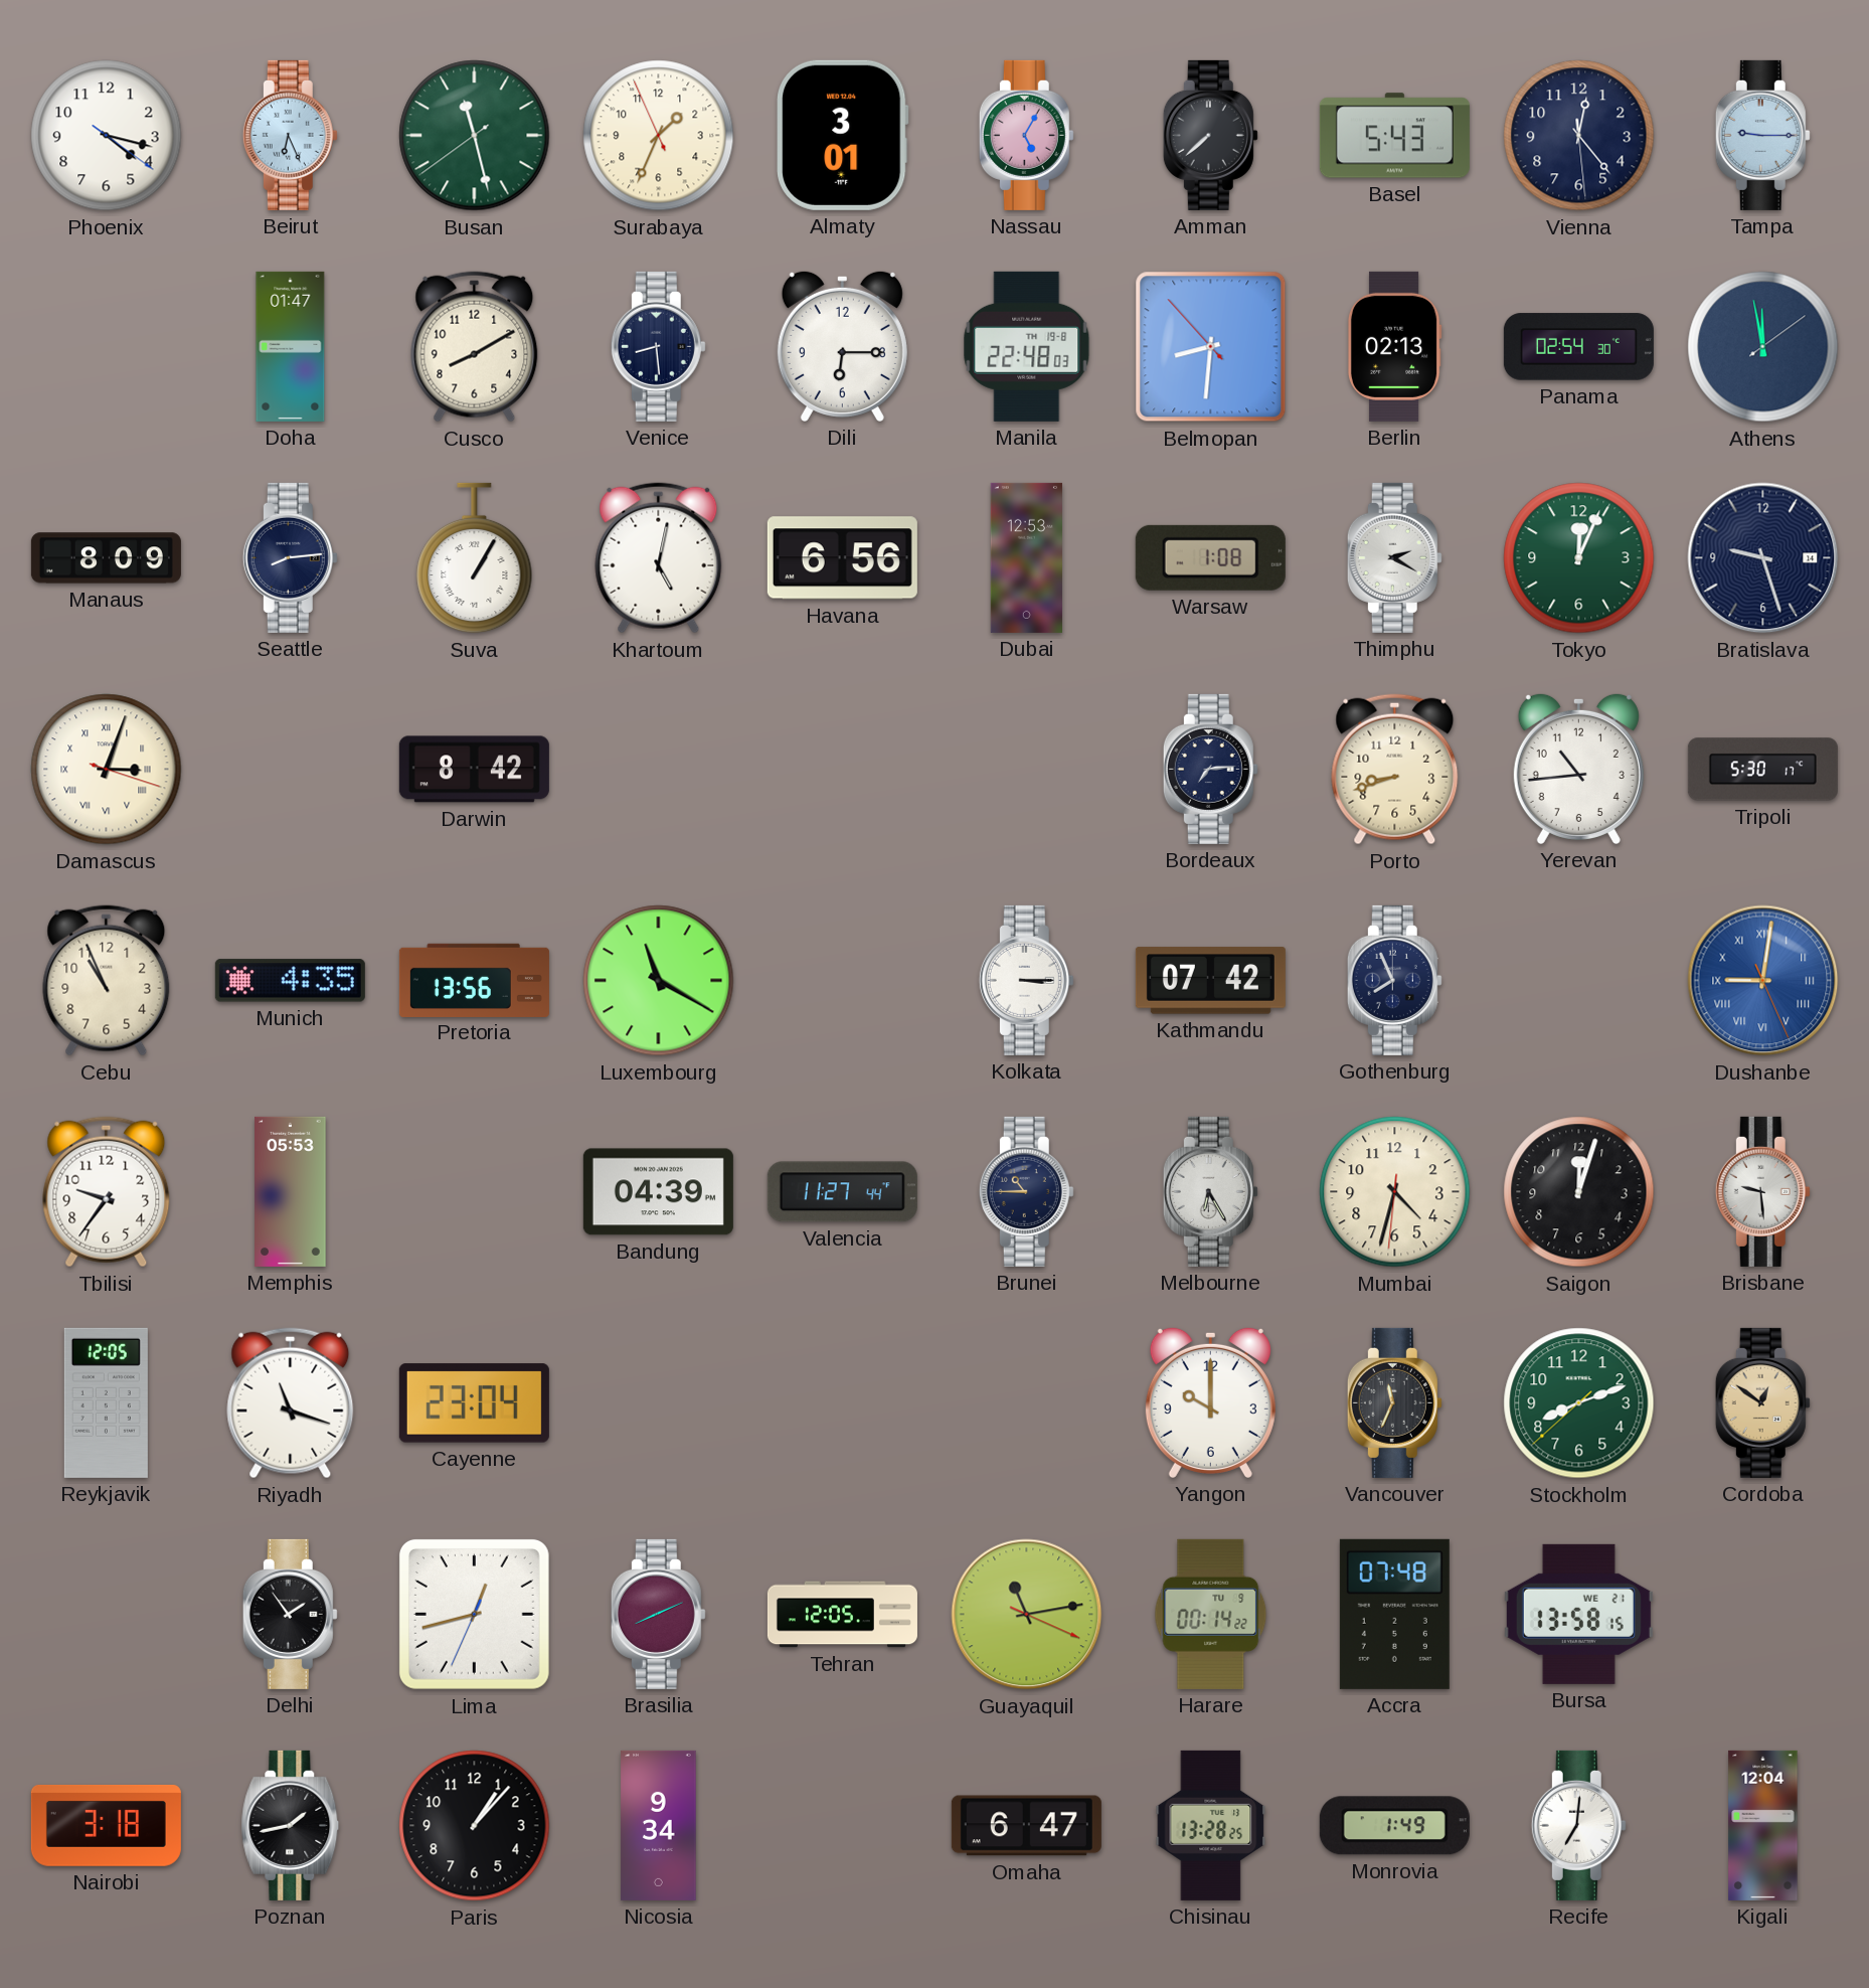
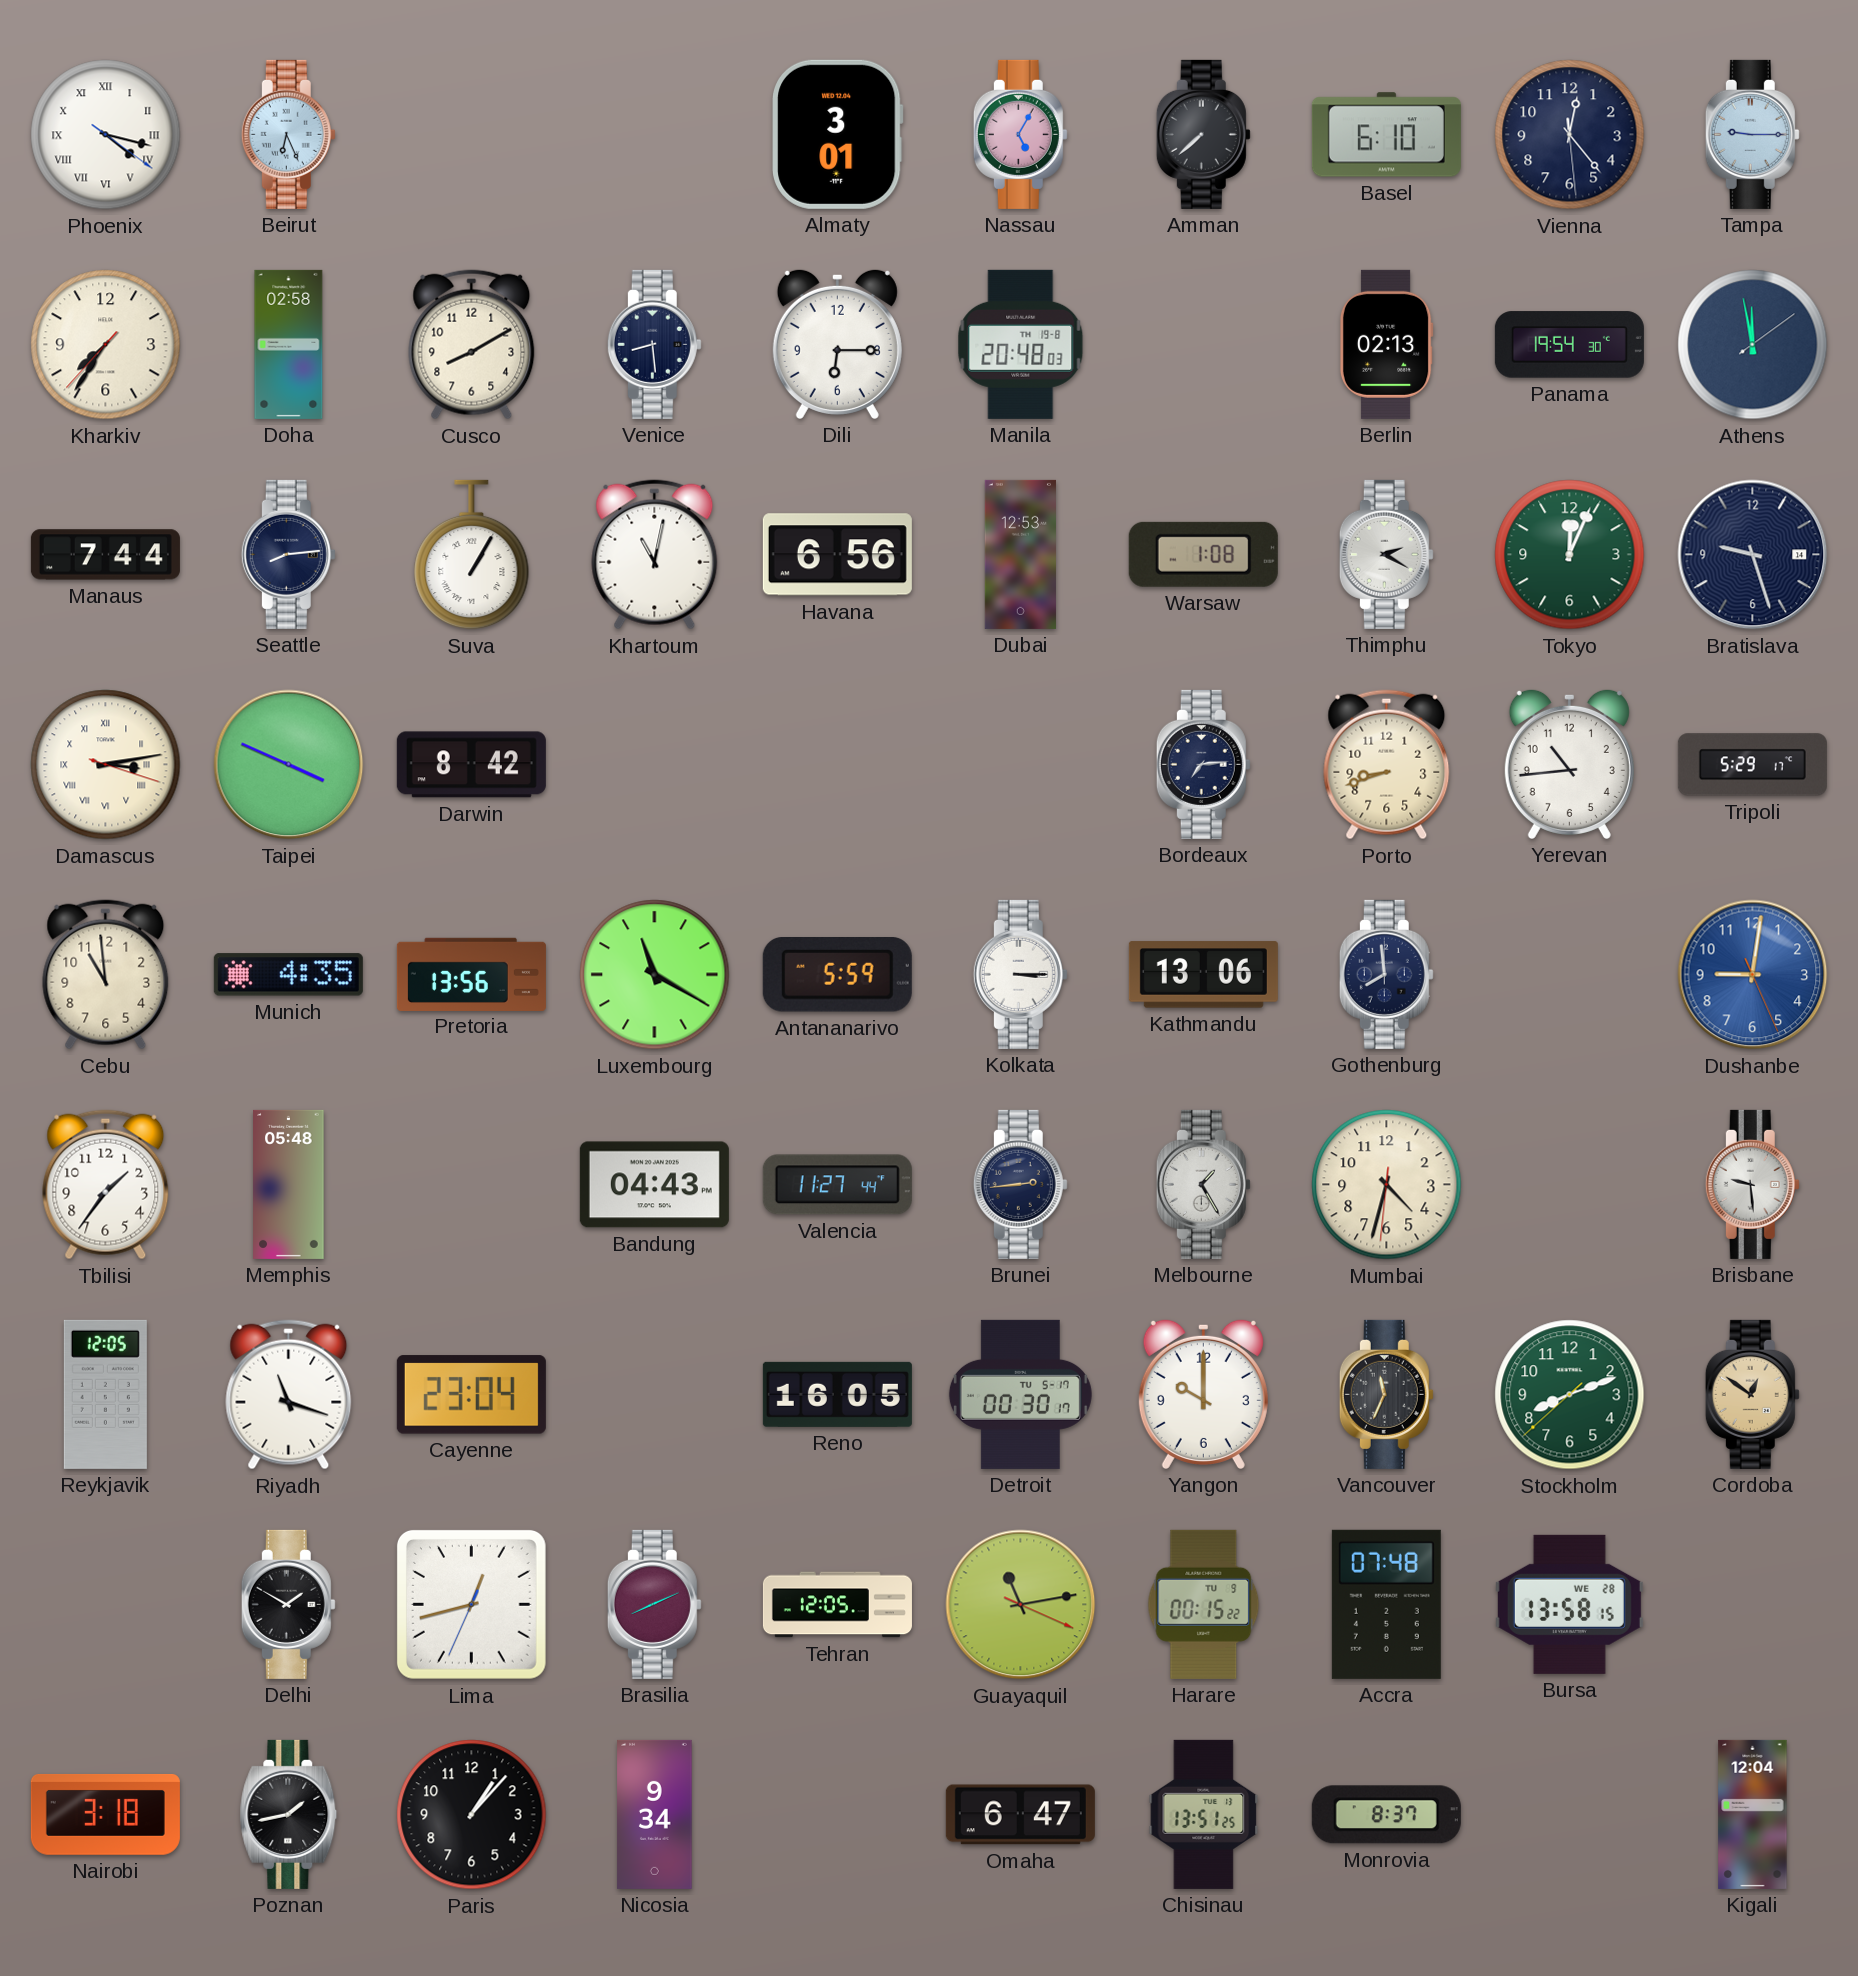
Phoenix numerals: Arabic -> Roman
Busan: 11:27 -> none
Surabaya: 1:33 -> none
Basel: 5:43 -> 6:10
Kharkiv: none -> 7:35
Doha: 01:47 -> 02:58
Manila: 22:48 -> 20:48
Belmopan: 8:30 -> none
Panama: 02:54 -> 19:54
Manaus: 8:09 -> 7:44
Khartoum: 5:02 -> 11:02
Damascus: 3:03 -> 3:13
Taipei: none -> 3:49
Tripoli: 5:30 -> 5:29
Cebu: 10:56 -> 10:59
Antananarivo: none -> 5:59
Kathmandu: 07:42 -> 13:06
Gothenburg: 7:56 -> 7:59
Dushanbe numerals: Roman -> Arabic
Tbilisi: 9:36 -> 1:36
Memphis: 05:53 -> 05:48
Bandung: 04:39 -> 04:43
Brunei: 10:45 -> 2:44
Melbourne: 6:25 -> 1:25
Saigon: 12:03 -> none
Reno: none -> 16:05
Detroit: none -> 00:30
Delhi: 1:54 -> 1:50
Harare: 00:14 -> 00:15
Bursa date: WE 21 -> WE 28
Chisinau: 13:28 -> 13:51
Monrovia: 1:49 -> 8:37
Recife: 7:01 -> none
